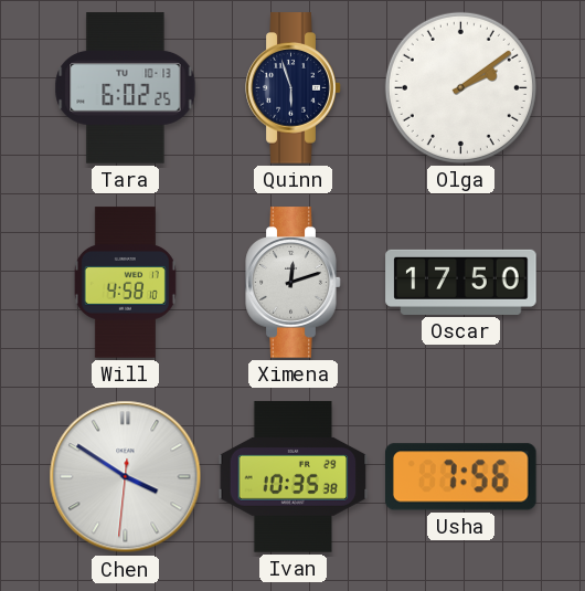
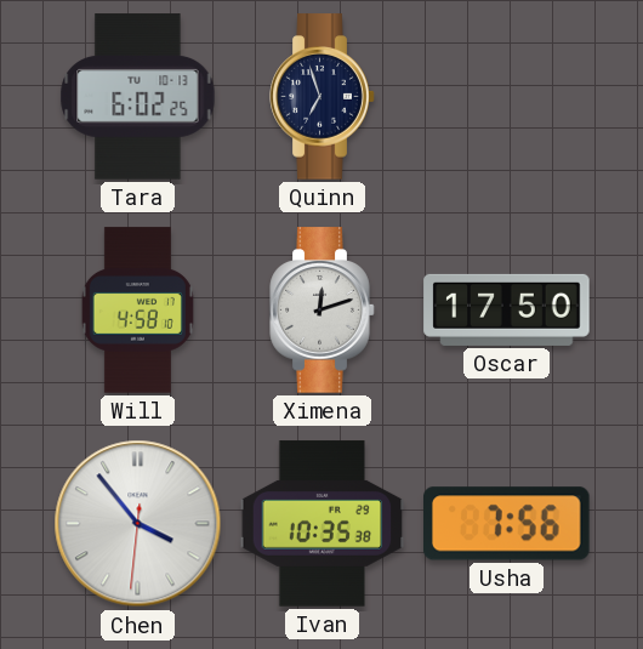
Quinn: 5:57 -> 6:57
Olga: 2:09 -> none
Chen: 3:50 -> 3:53
